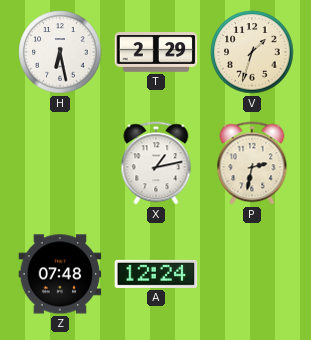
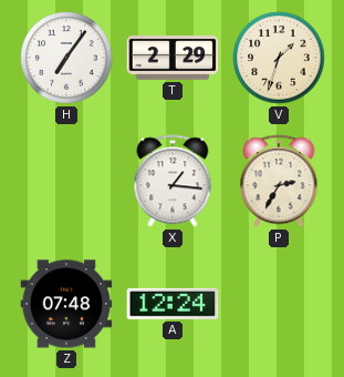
H: 6:28 -> 7:06
X: 1:13 -> 1:16
P: 2:32 -> 2:35
